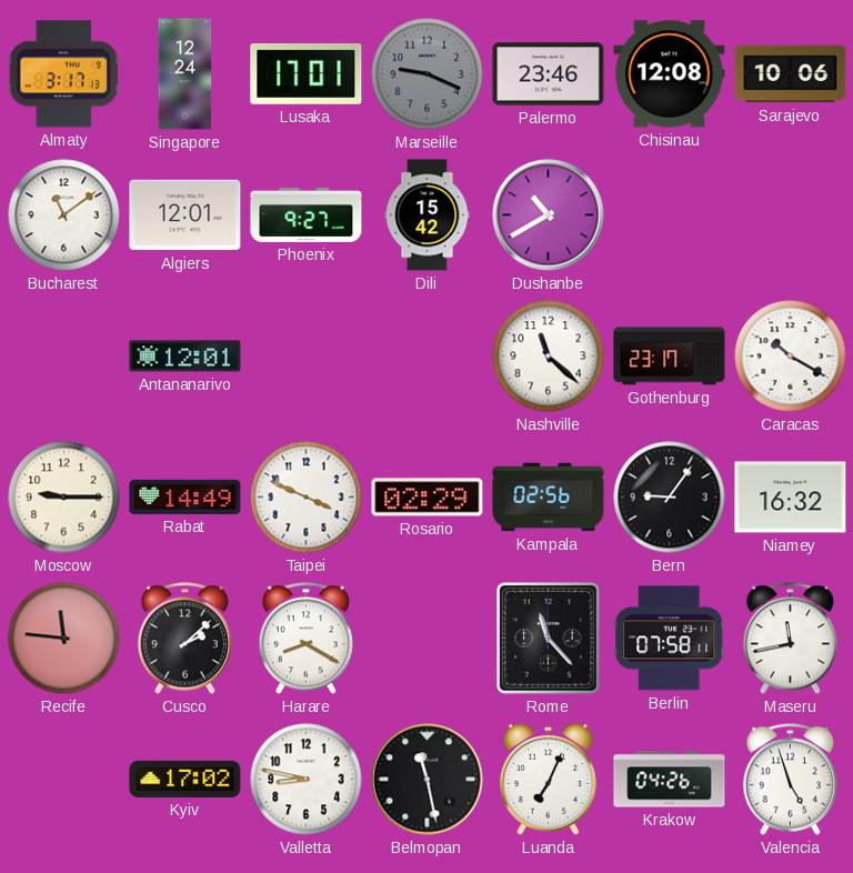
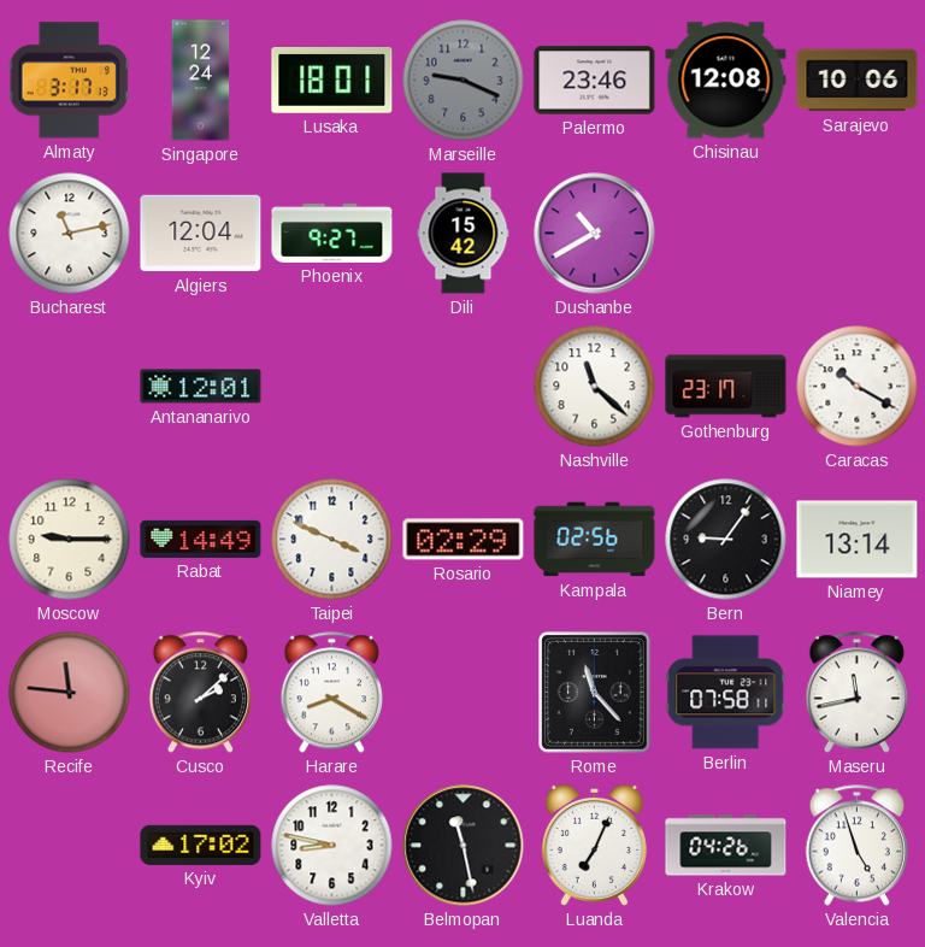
Lusaka: 17:01 -> 18:01
Bucharest: 11:09 -> 11:13
Algiers: 12:01 -> 12:04
Niamey: 16:32 -> 13:14
